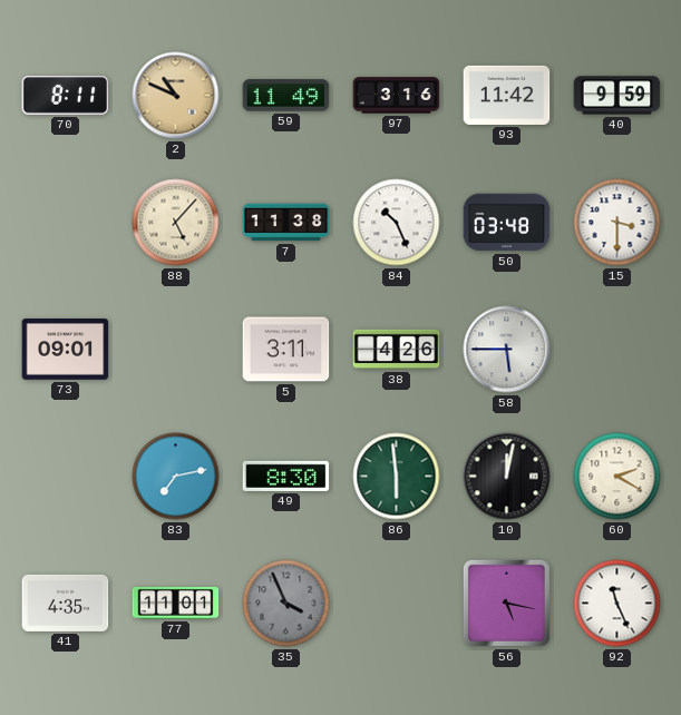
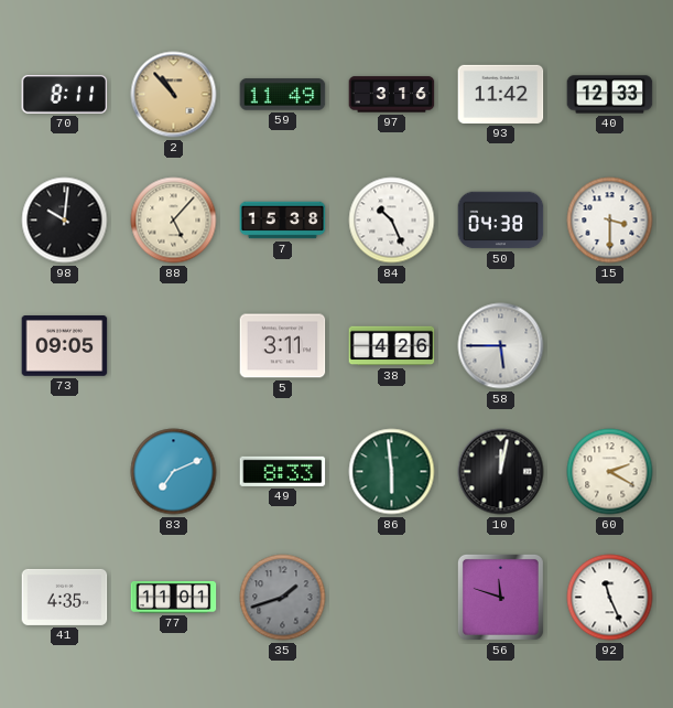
2: 10:49 -> 10:53
40: 9:59 -> 12:33
98: none -> 10:01
7: 11:38 -> 15:38
50: 03:48 -> 04:38
73: 09:01 -> 09:05
83: 7:13 -> 7:11
49: 8:30 -> 8:33
35: 3:56 -> 1:42
56: 5:17 -> 11:48
